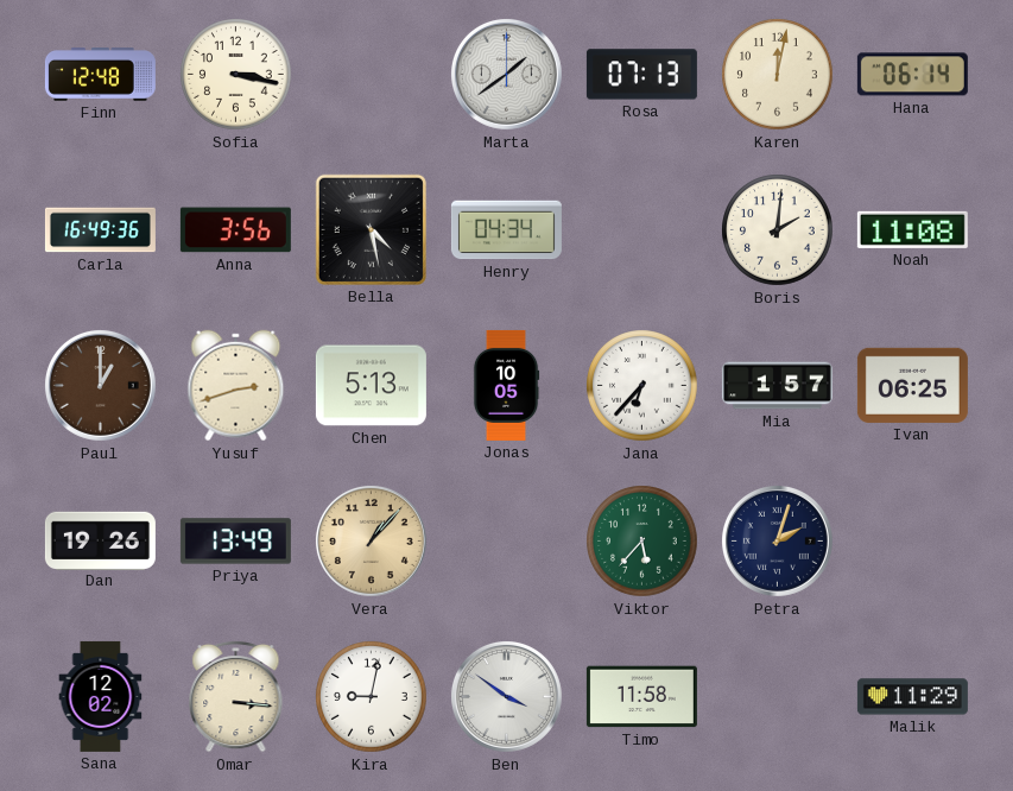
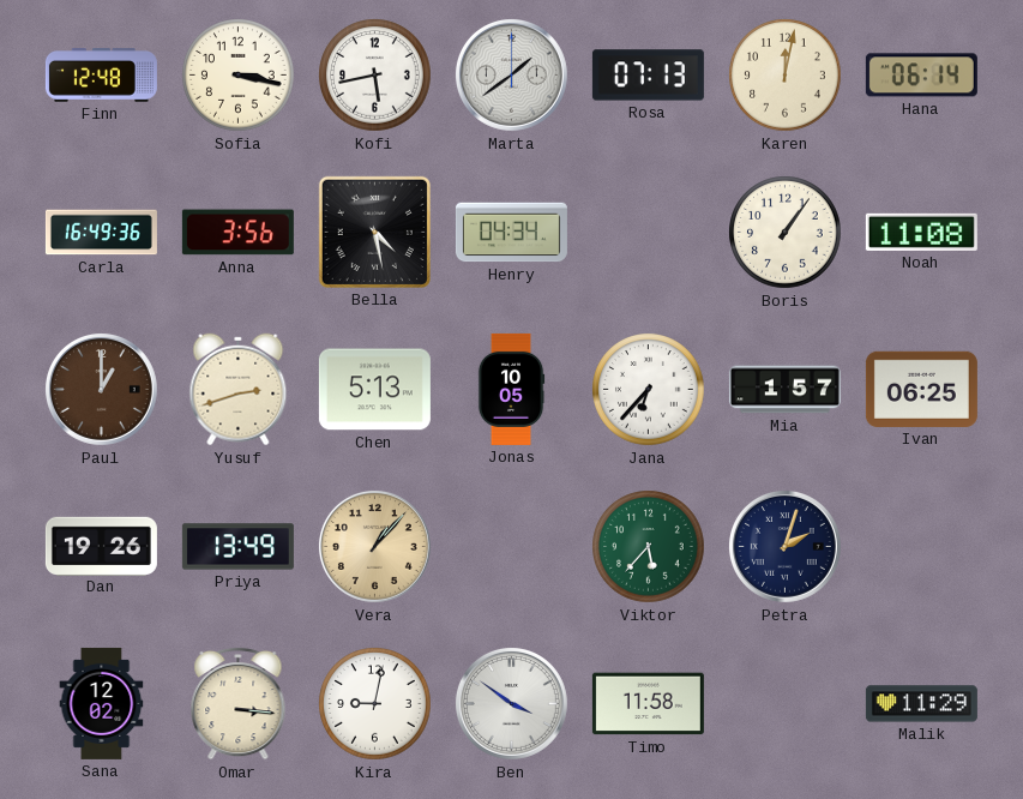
Kofi: none -> 5:43
Boris: 2:01 -> 1:06
